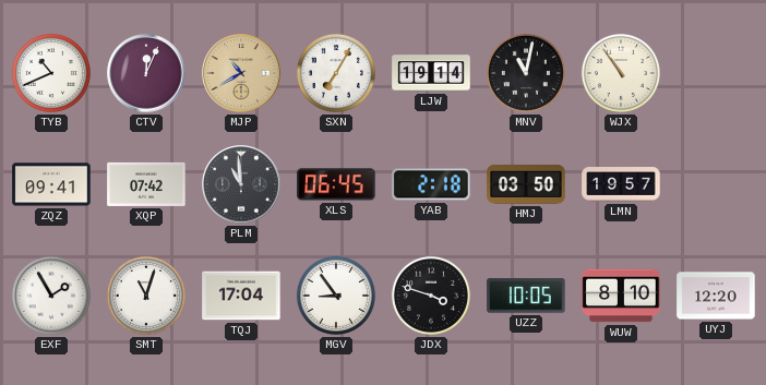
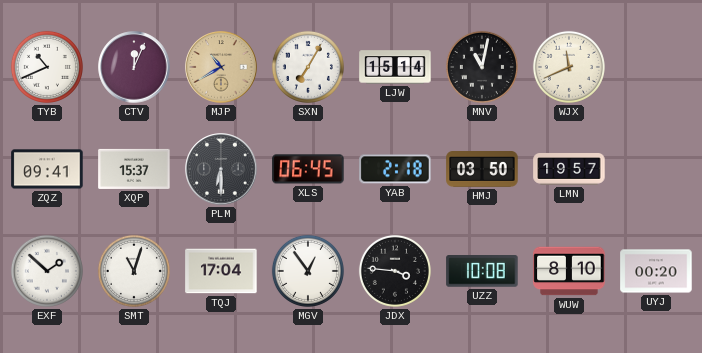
LJW: 19:14 -> 15:14
WJX: 10:54 -> 11:41
XQP: 07:42 -> 15:37
PLM: 10:59 -> 6:30
EXF: 1:55 -> 1:52
MGV: 8:54 -> 12:54
JDX: 3:48 -> 3:46
UZZ: 10:05 -> 10:08
UYJ: 12:20 -> 00:20
